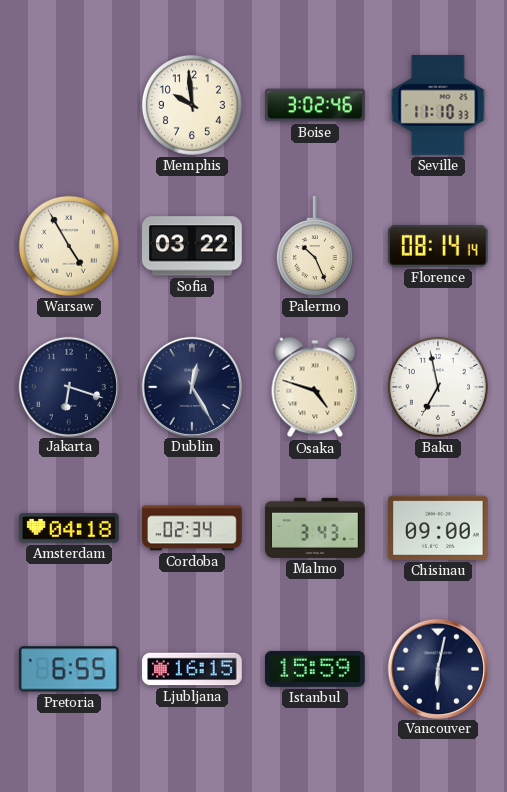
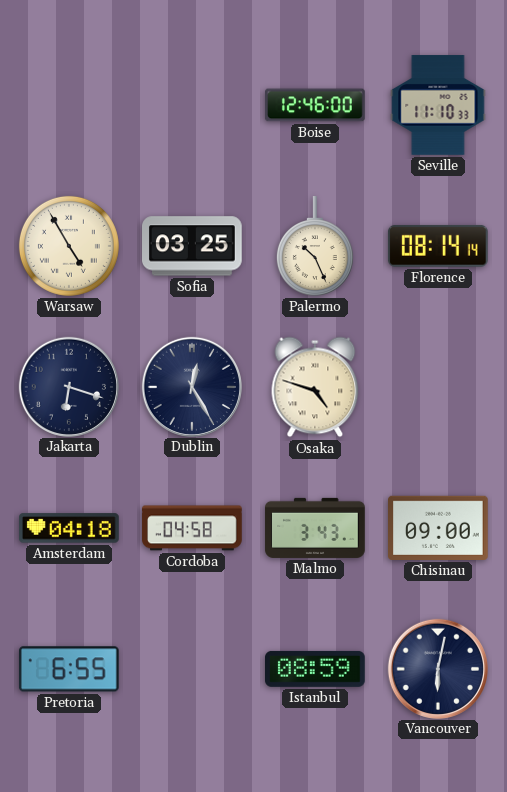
Memphis: 9:59 -> none
Boise: 3:02 -> 12:46
Sofia: 03:22 -> 03:25
Baku: 6:58 -> none
Cordoba: 02:34 -> 04:58
Ljubljana: 16:15 -> none
Istanbul: 15:59 -> 08:59
